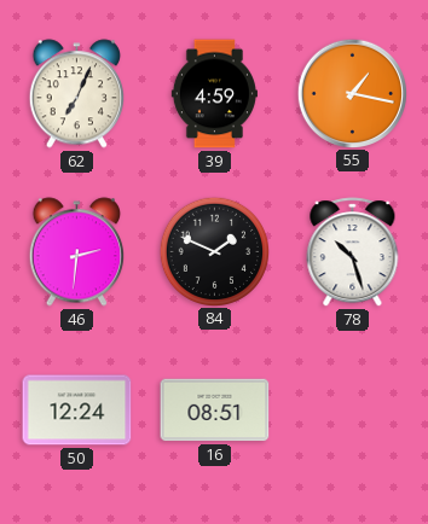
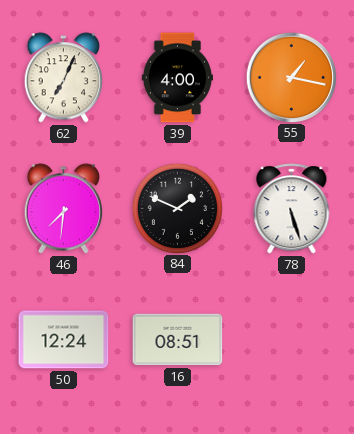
39: 4:59 -> 4:00
46: 2:31 -> 7:31
78: 10:27 -> 5:27
